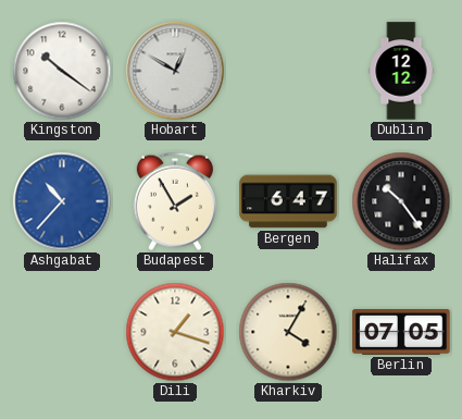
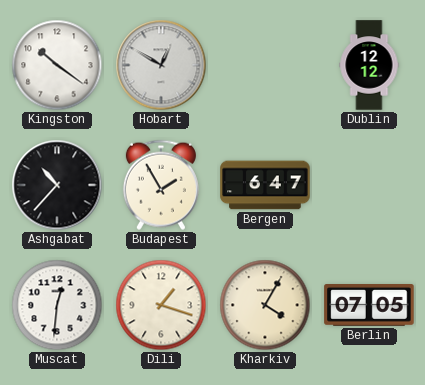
Ashgabat dial: blue -> black
Halifax: 10:24 -> none
Muscat: none -> 12:31
